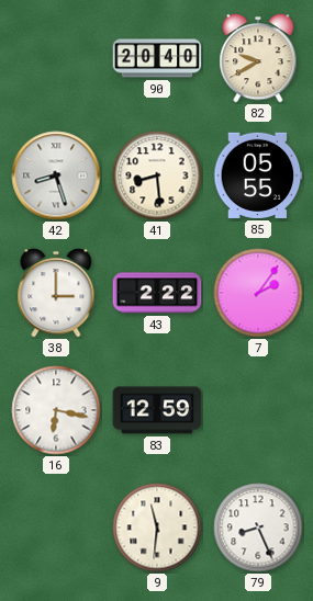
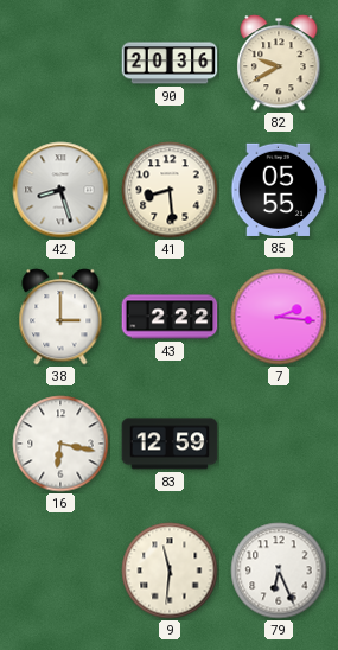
90: 20:40 -> 20:36
7: 2:06 -> 2:16
79: 8:26 -> 6:26
